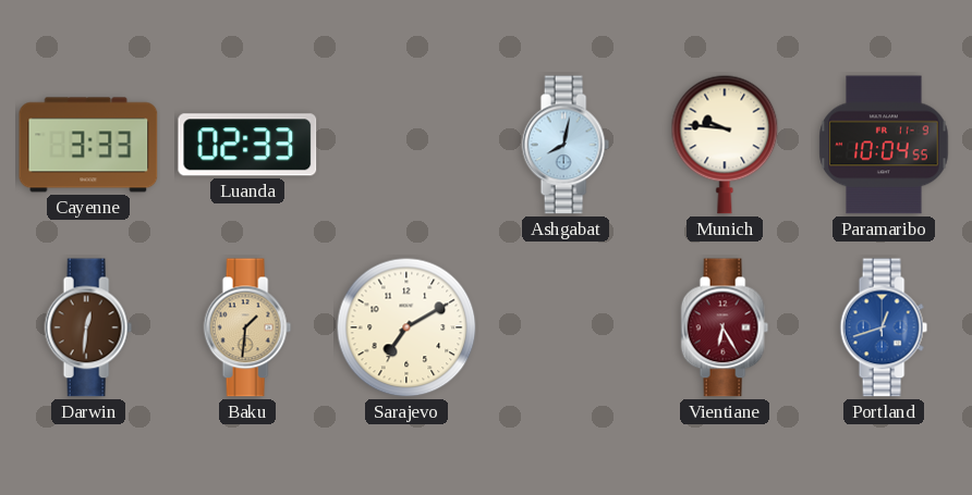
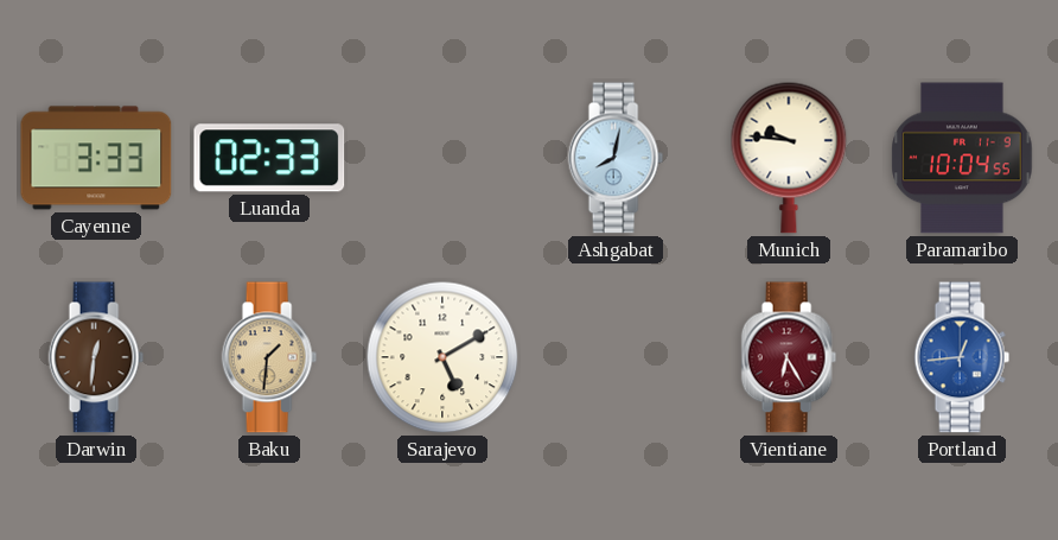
Sarajevo: 7:10 -> 5:10
Portland: 12:42 -> 12:44
